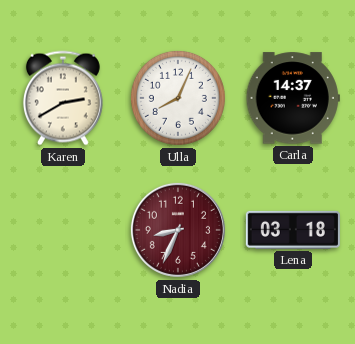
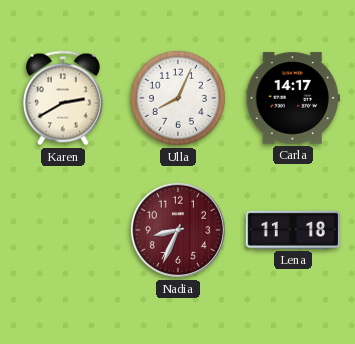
Carla: 14:37 -> 14:17
Lena: 03:18 -> 11:18
